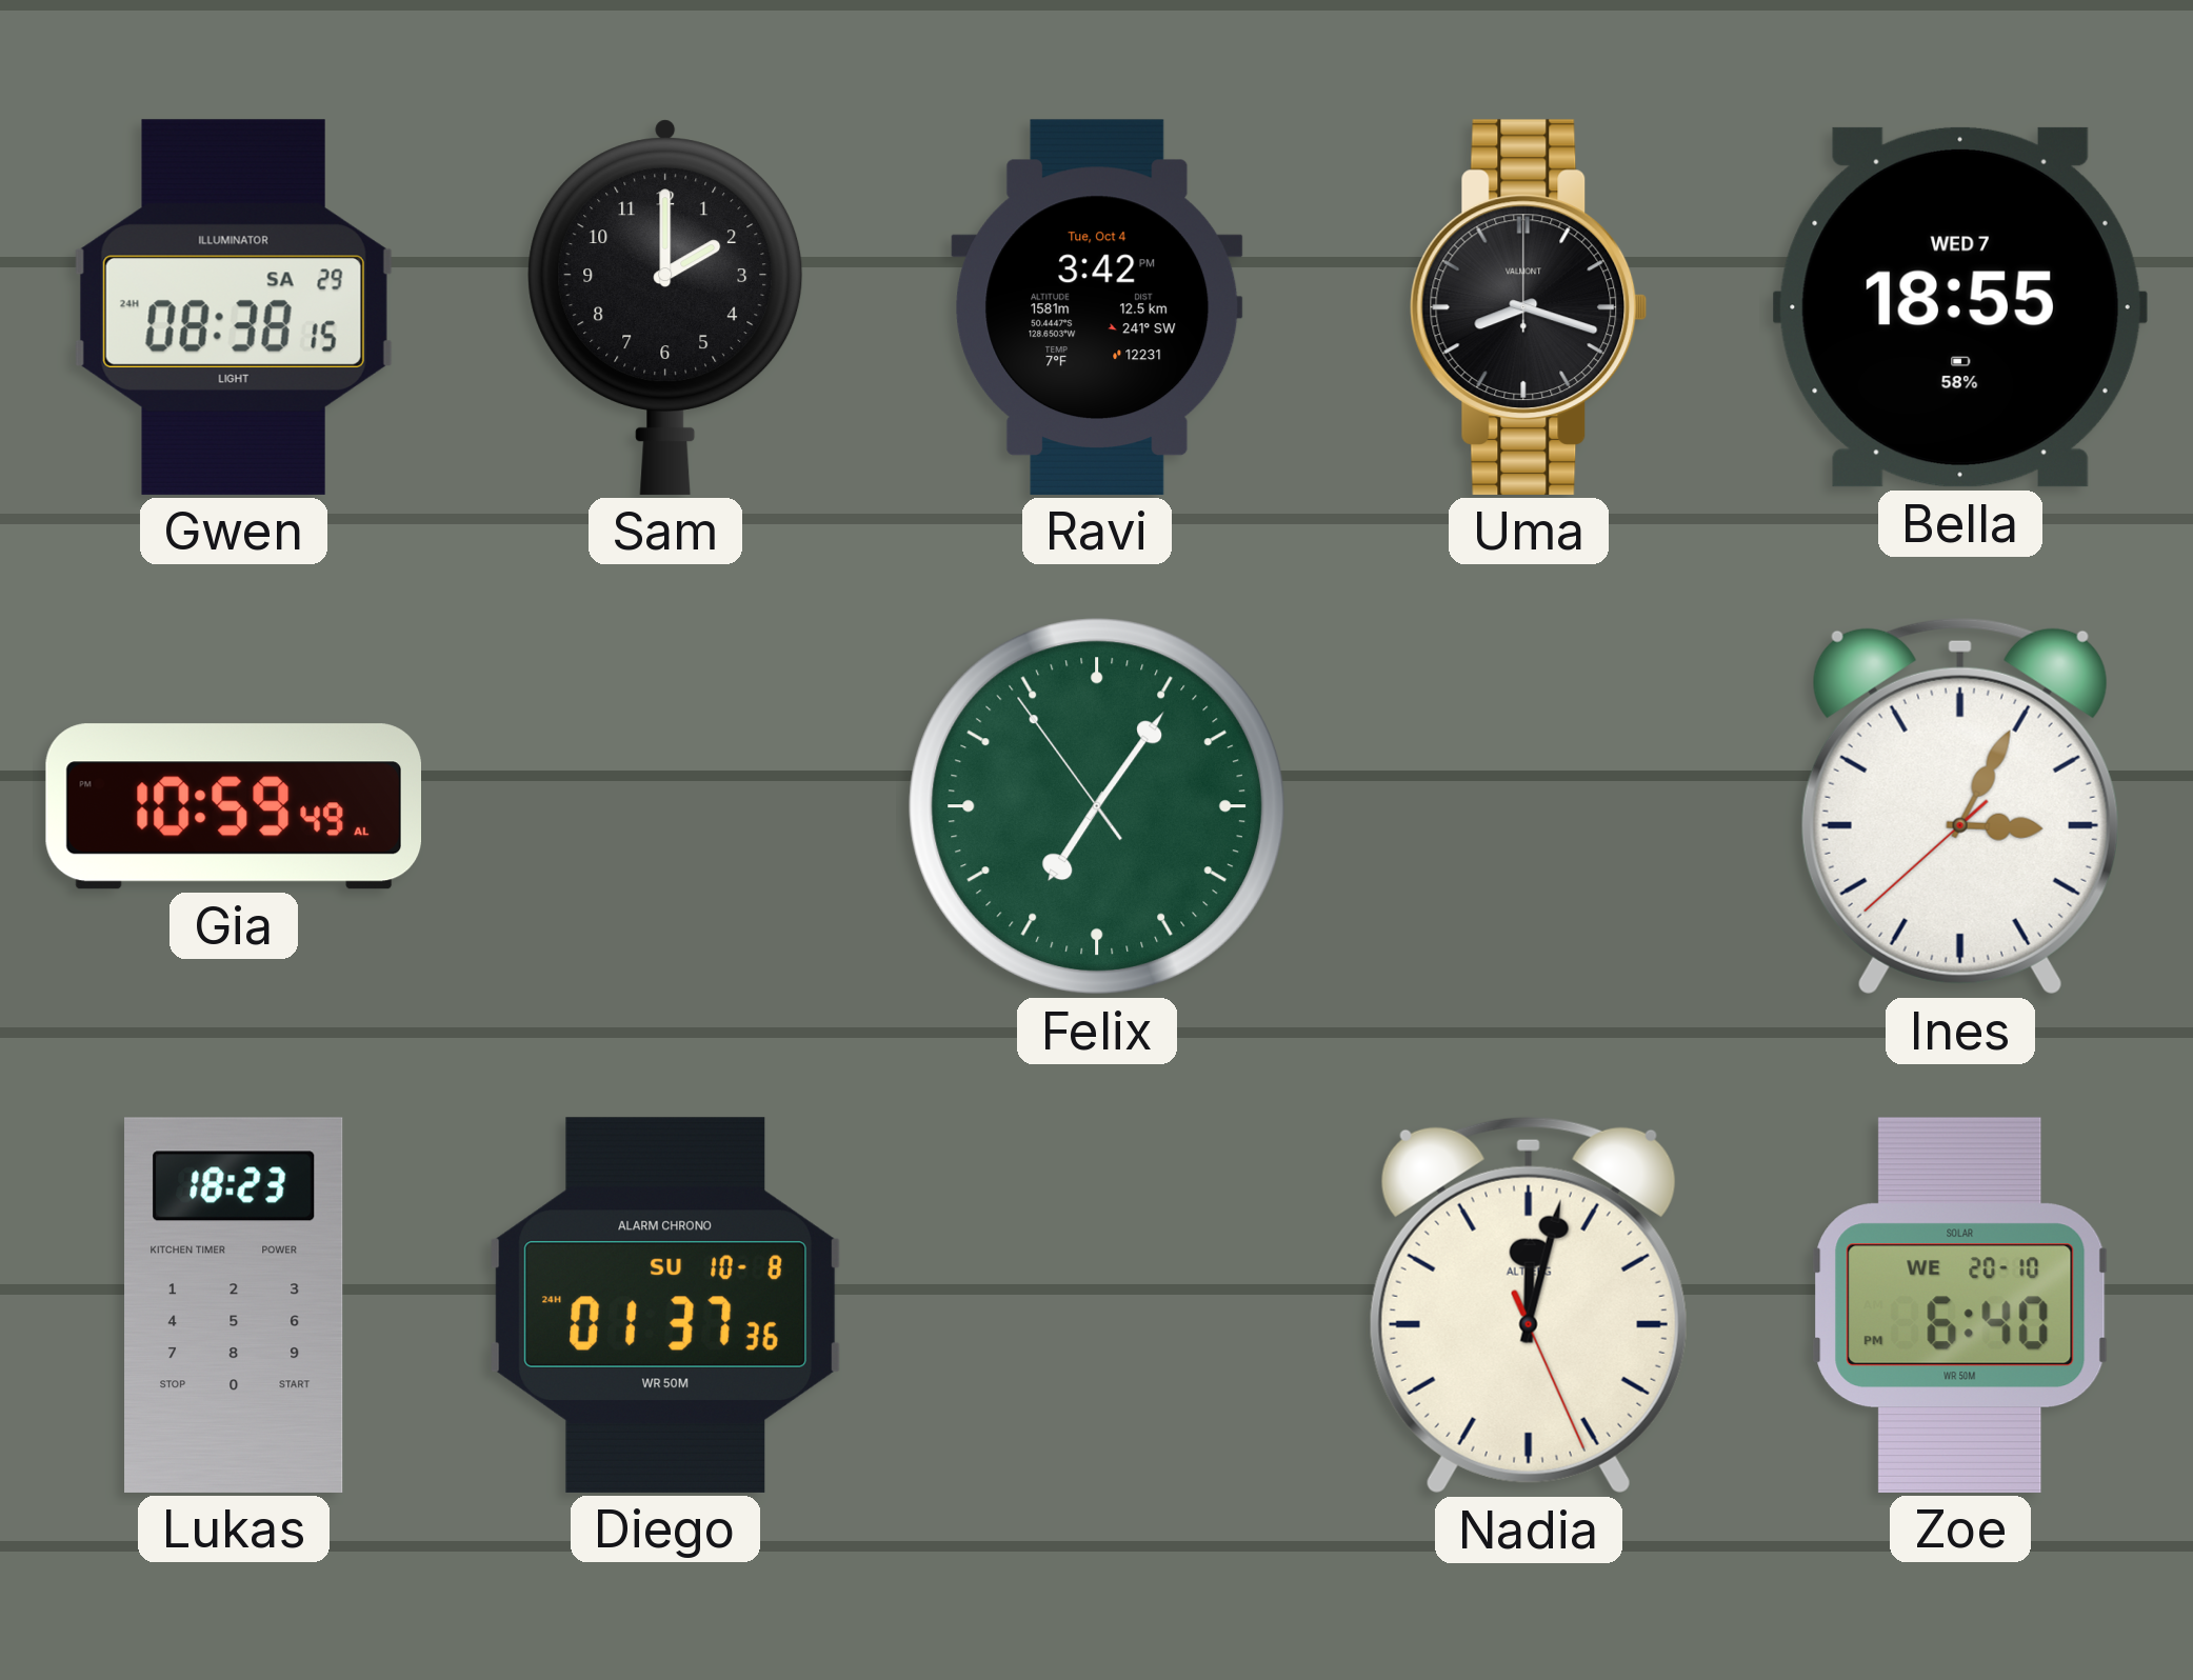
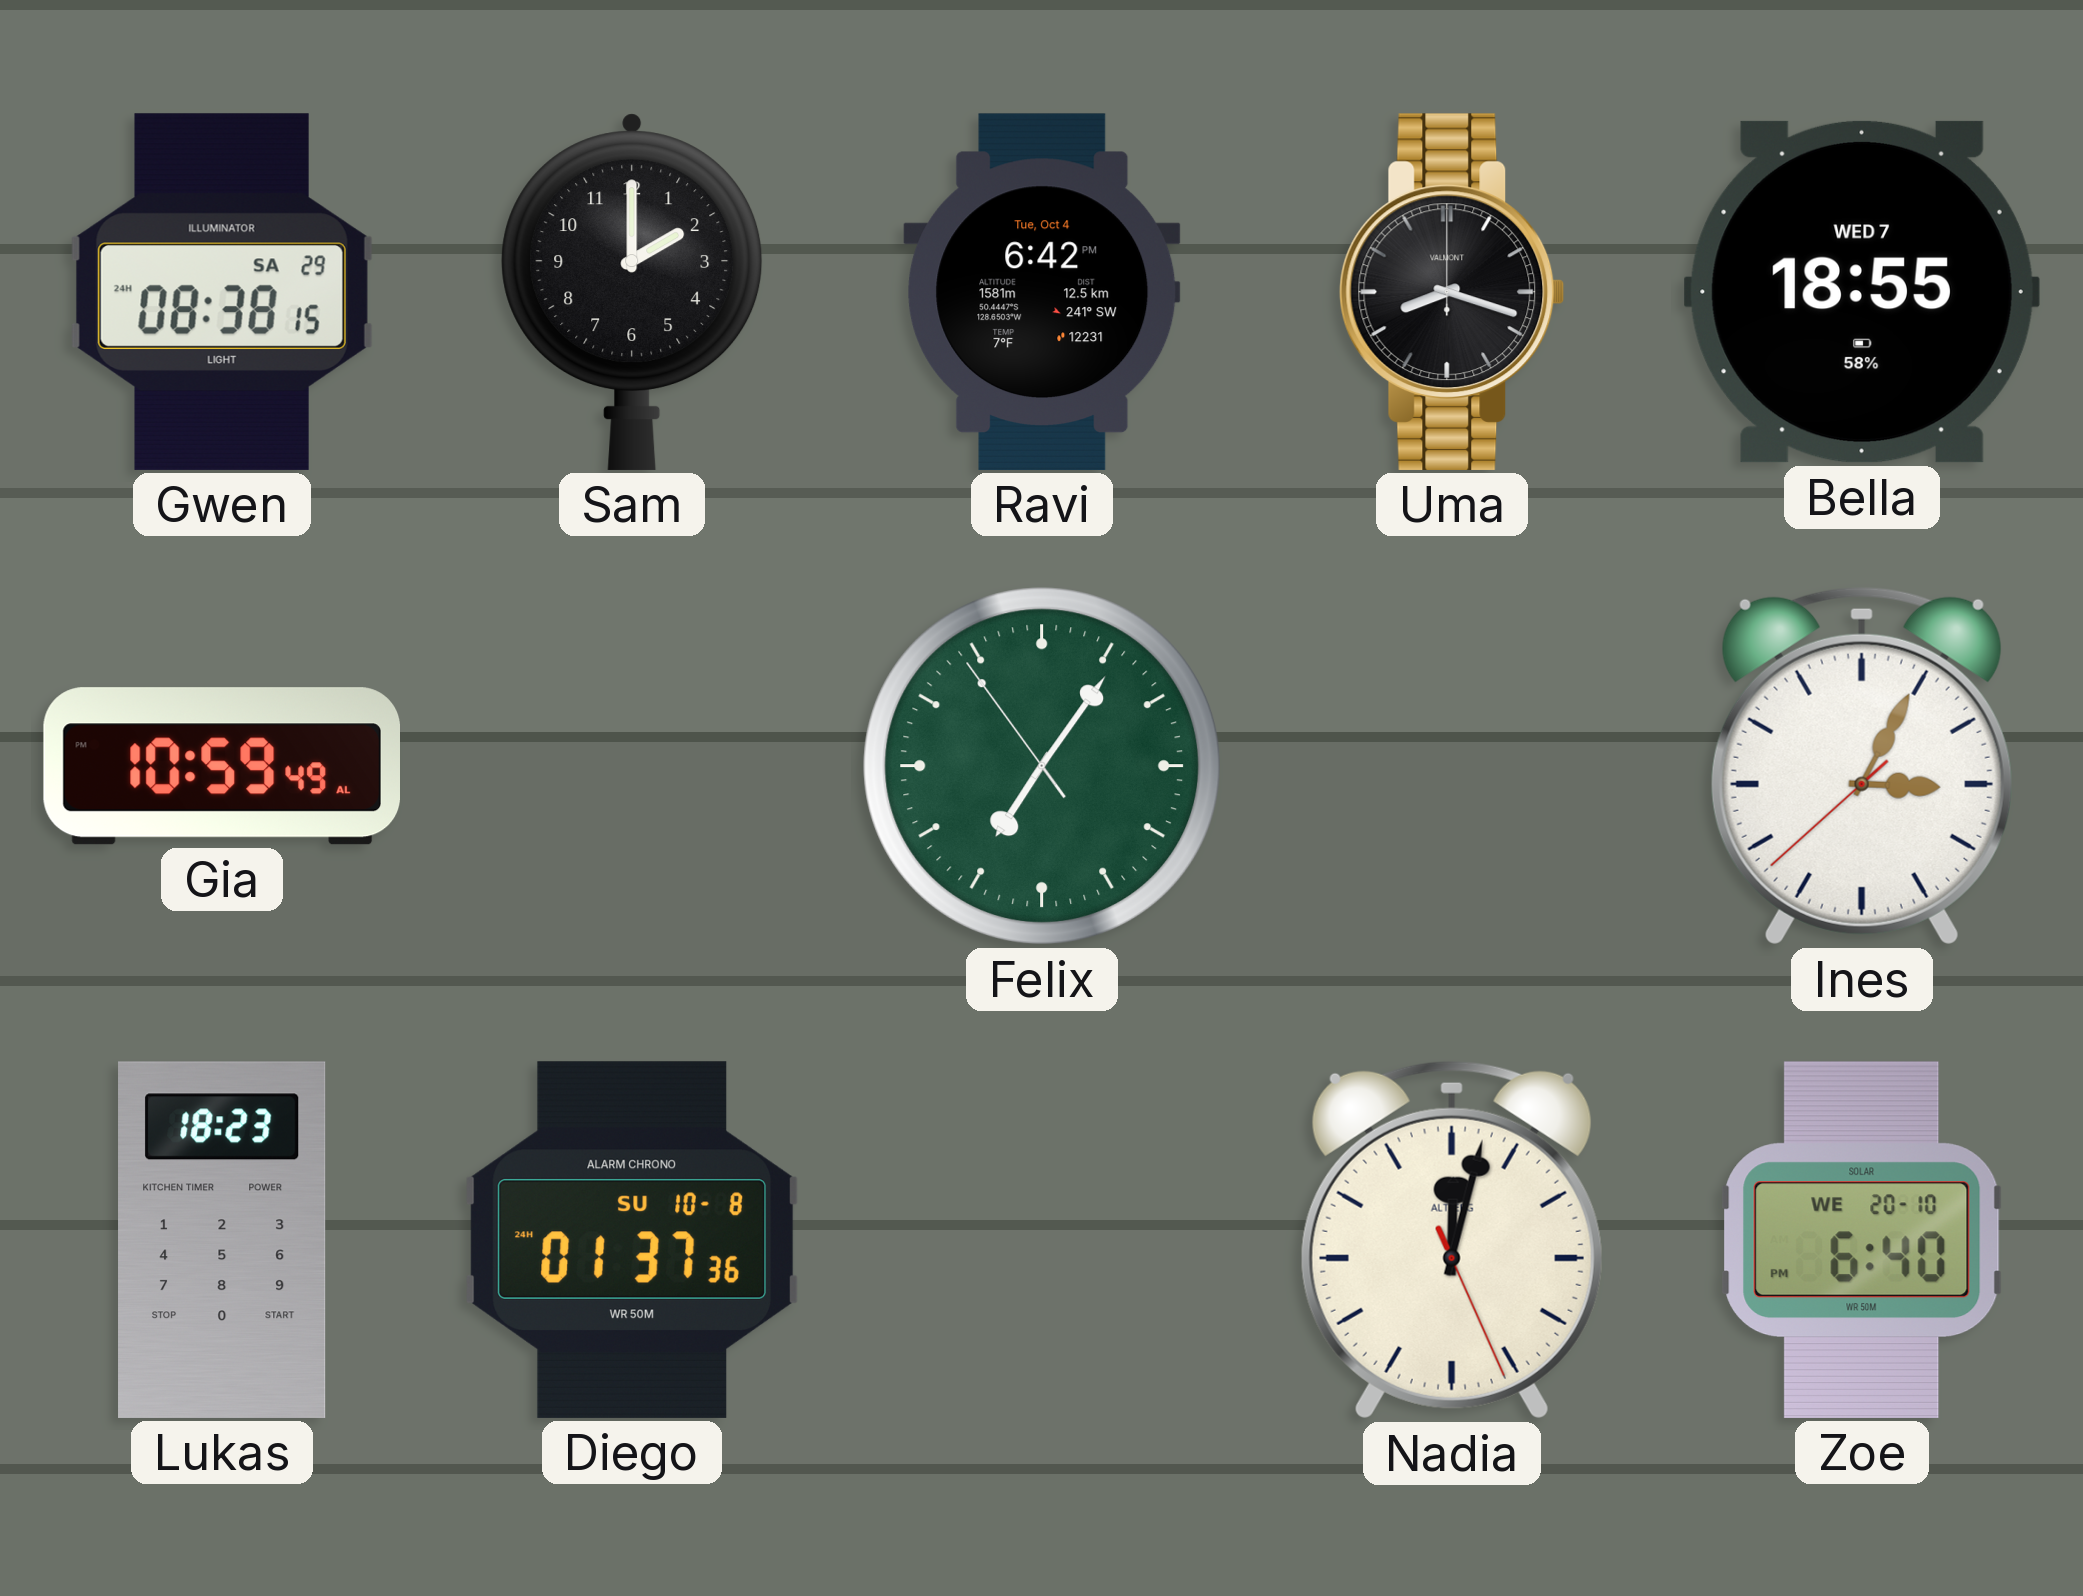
Ravi: 3:42 -> 6:42
